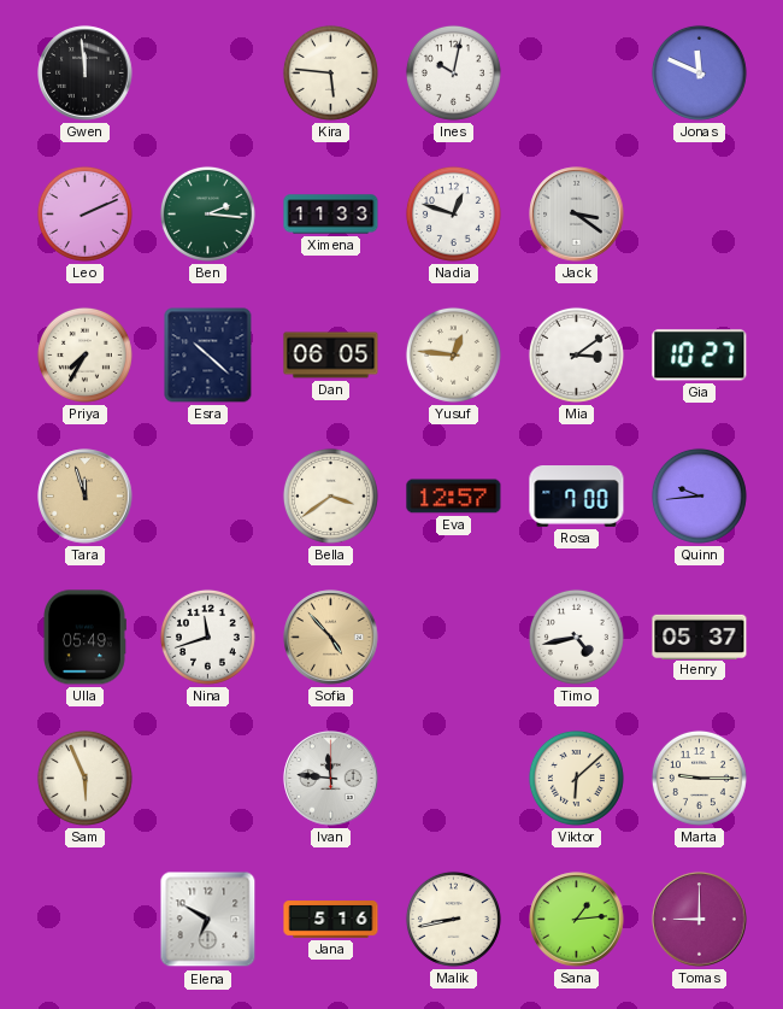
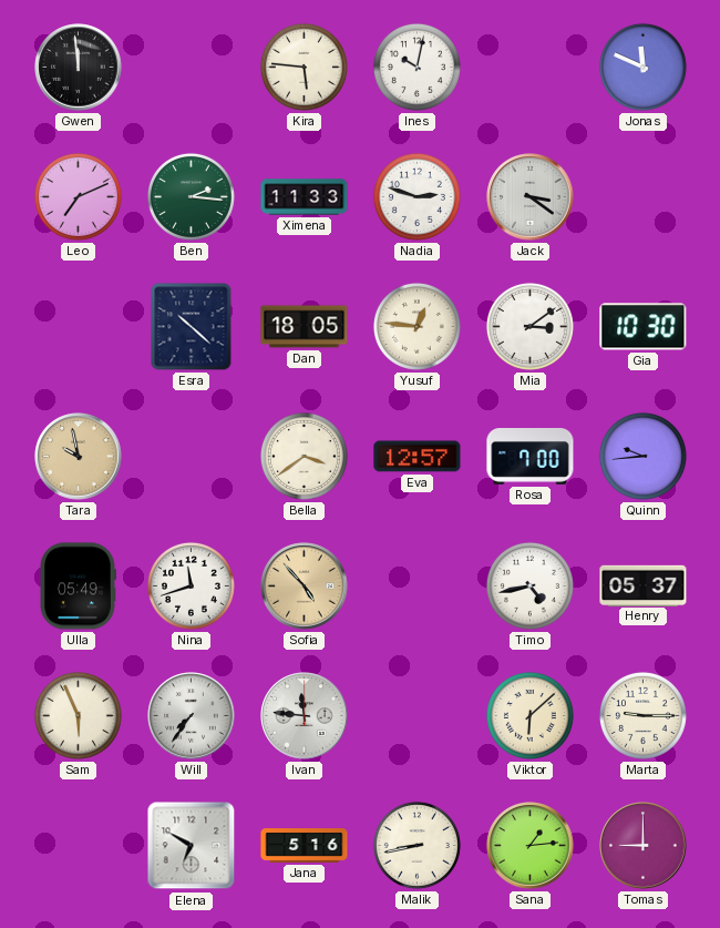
Leo: 2:11 -> 7:11
Nadia: 12:48 -> 2:48
Priya: 7:35 -> none
Dan: 06:05 -> 18:05
Gia: 10:27 -> 10:30
Tara: 11:57 -> 9:58
Will: none -> 7:36
